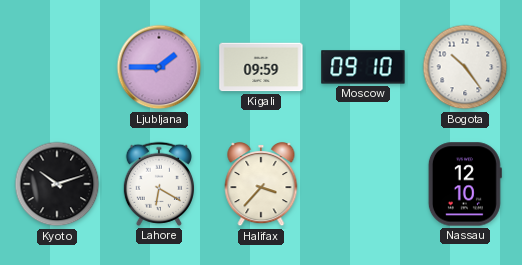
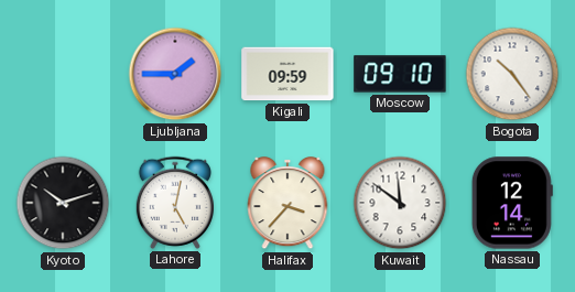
Lahore: 6:20 -> 5:02
Kuwait: none -> 11:51
Nassau: 12:10 -> 12:14
